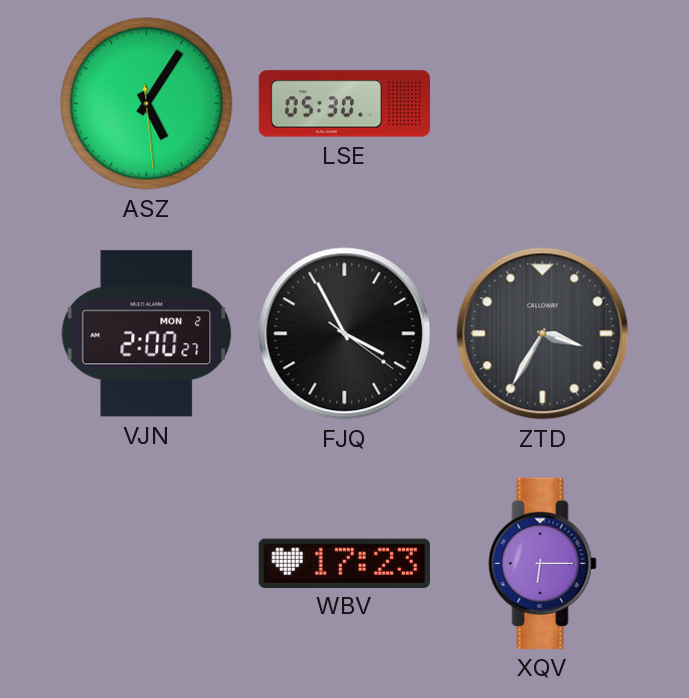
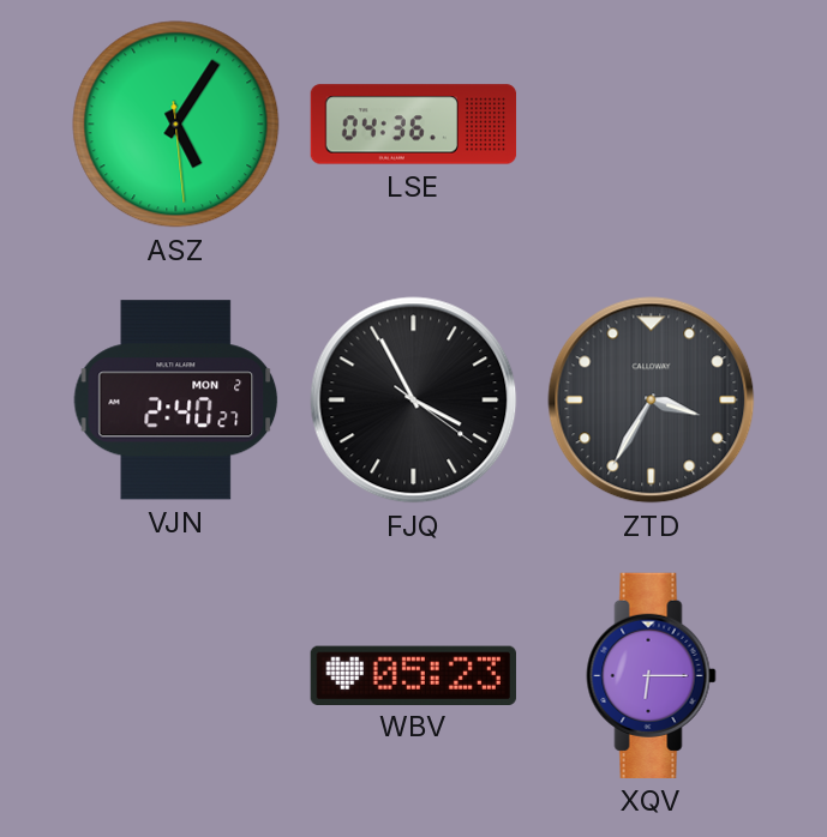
LSE: 05:30 -> 04:36
VJN: 2:00 -> 2:40
WBV: 17:23 -> 05:23
